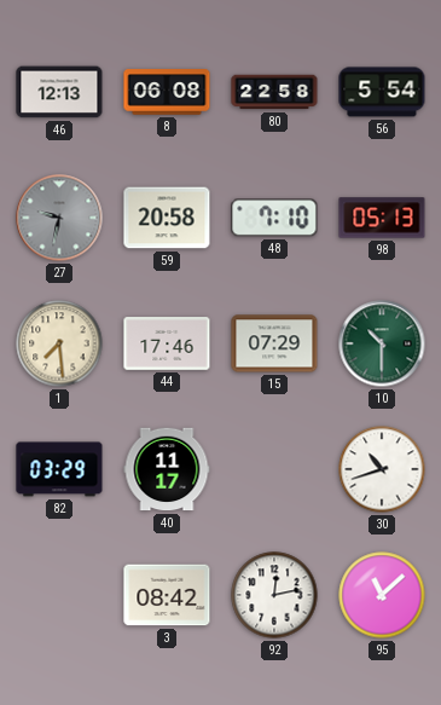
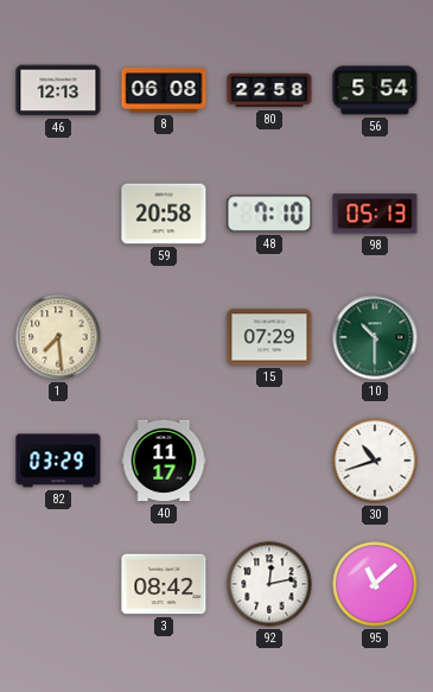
27: 9:32 -> none
44: 17:46 -> none
